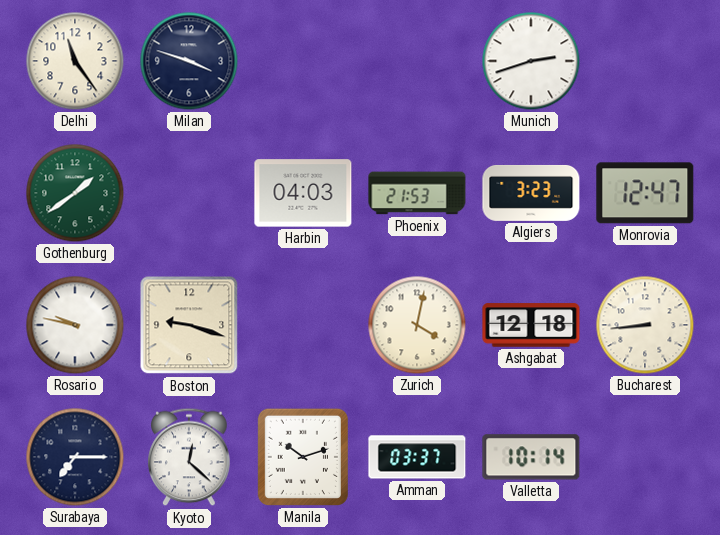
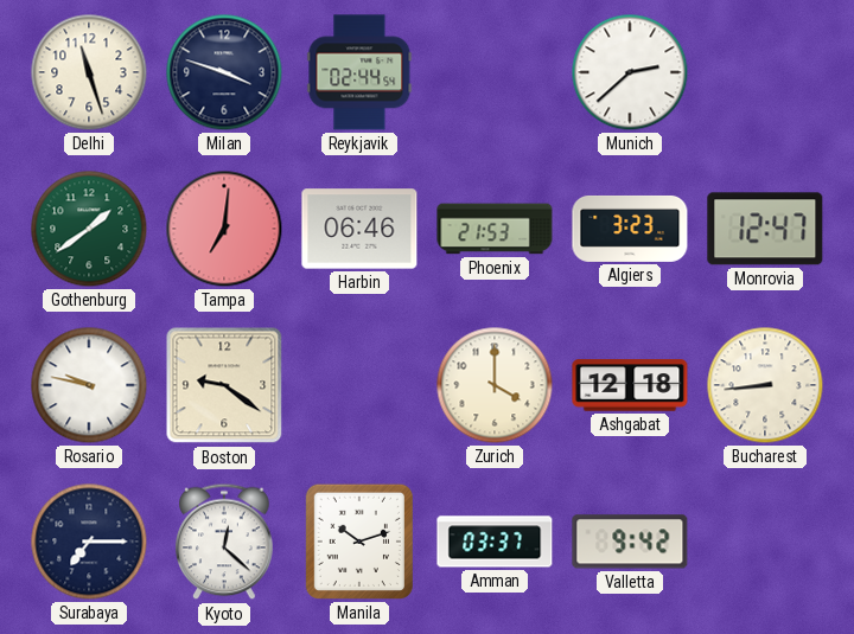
Delhi: 11:24 -> 11:27
Reykjavik: none -> 02:44
Munich: 2:42 -> 2:38
Tampa: none -> 7:01
Harbin: 04:03 -> 06:46
Boston: 9:18 -> 9:21
Zurich: 4:02 -> 4:00
Valletta: 10:14 -> 9:42
